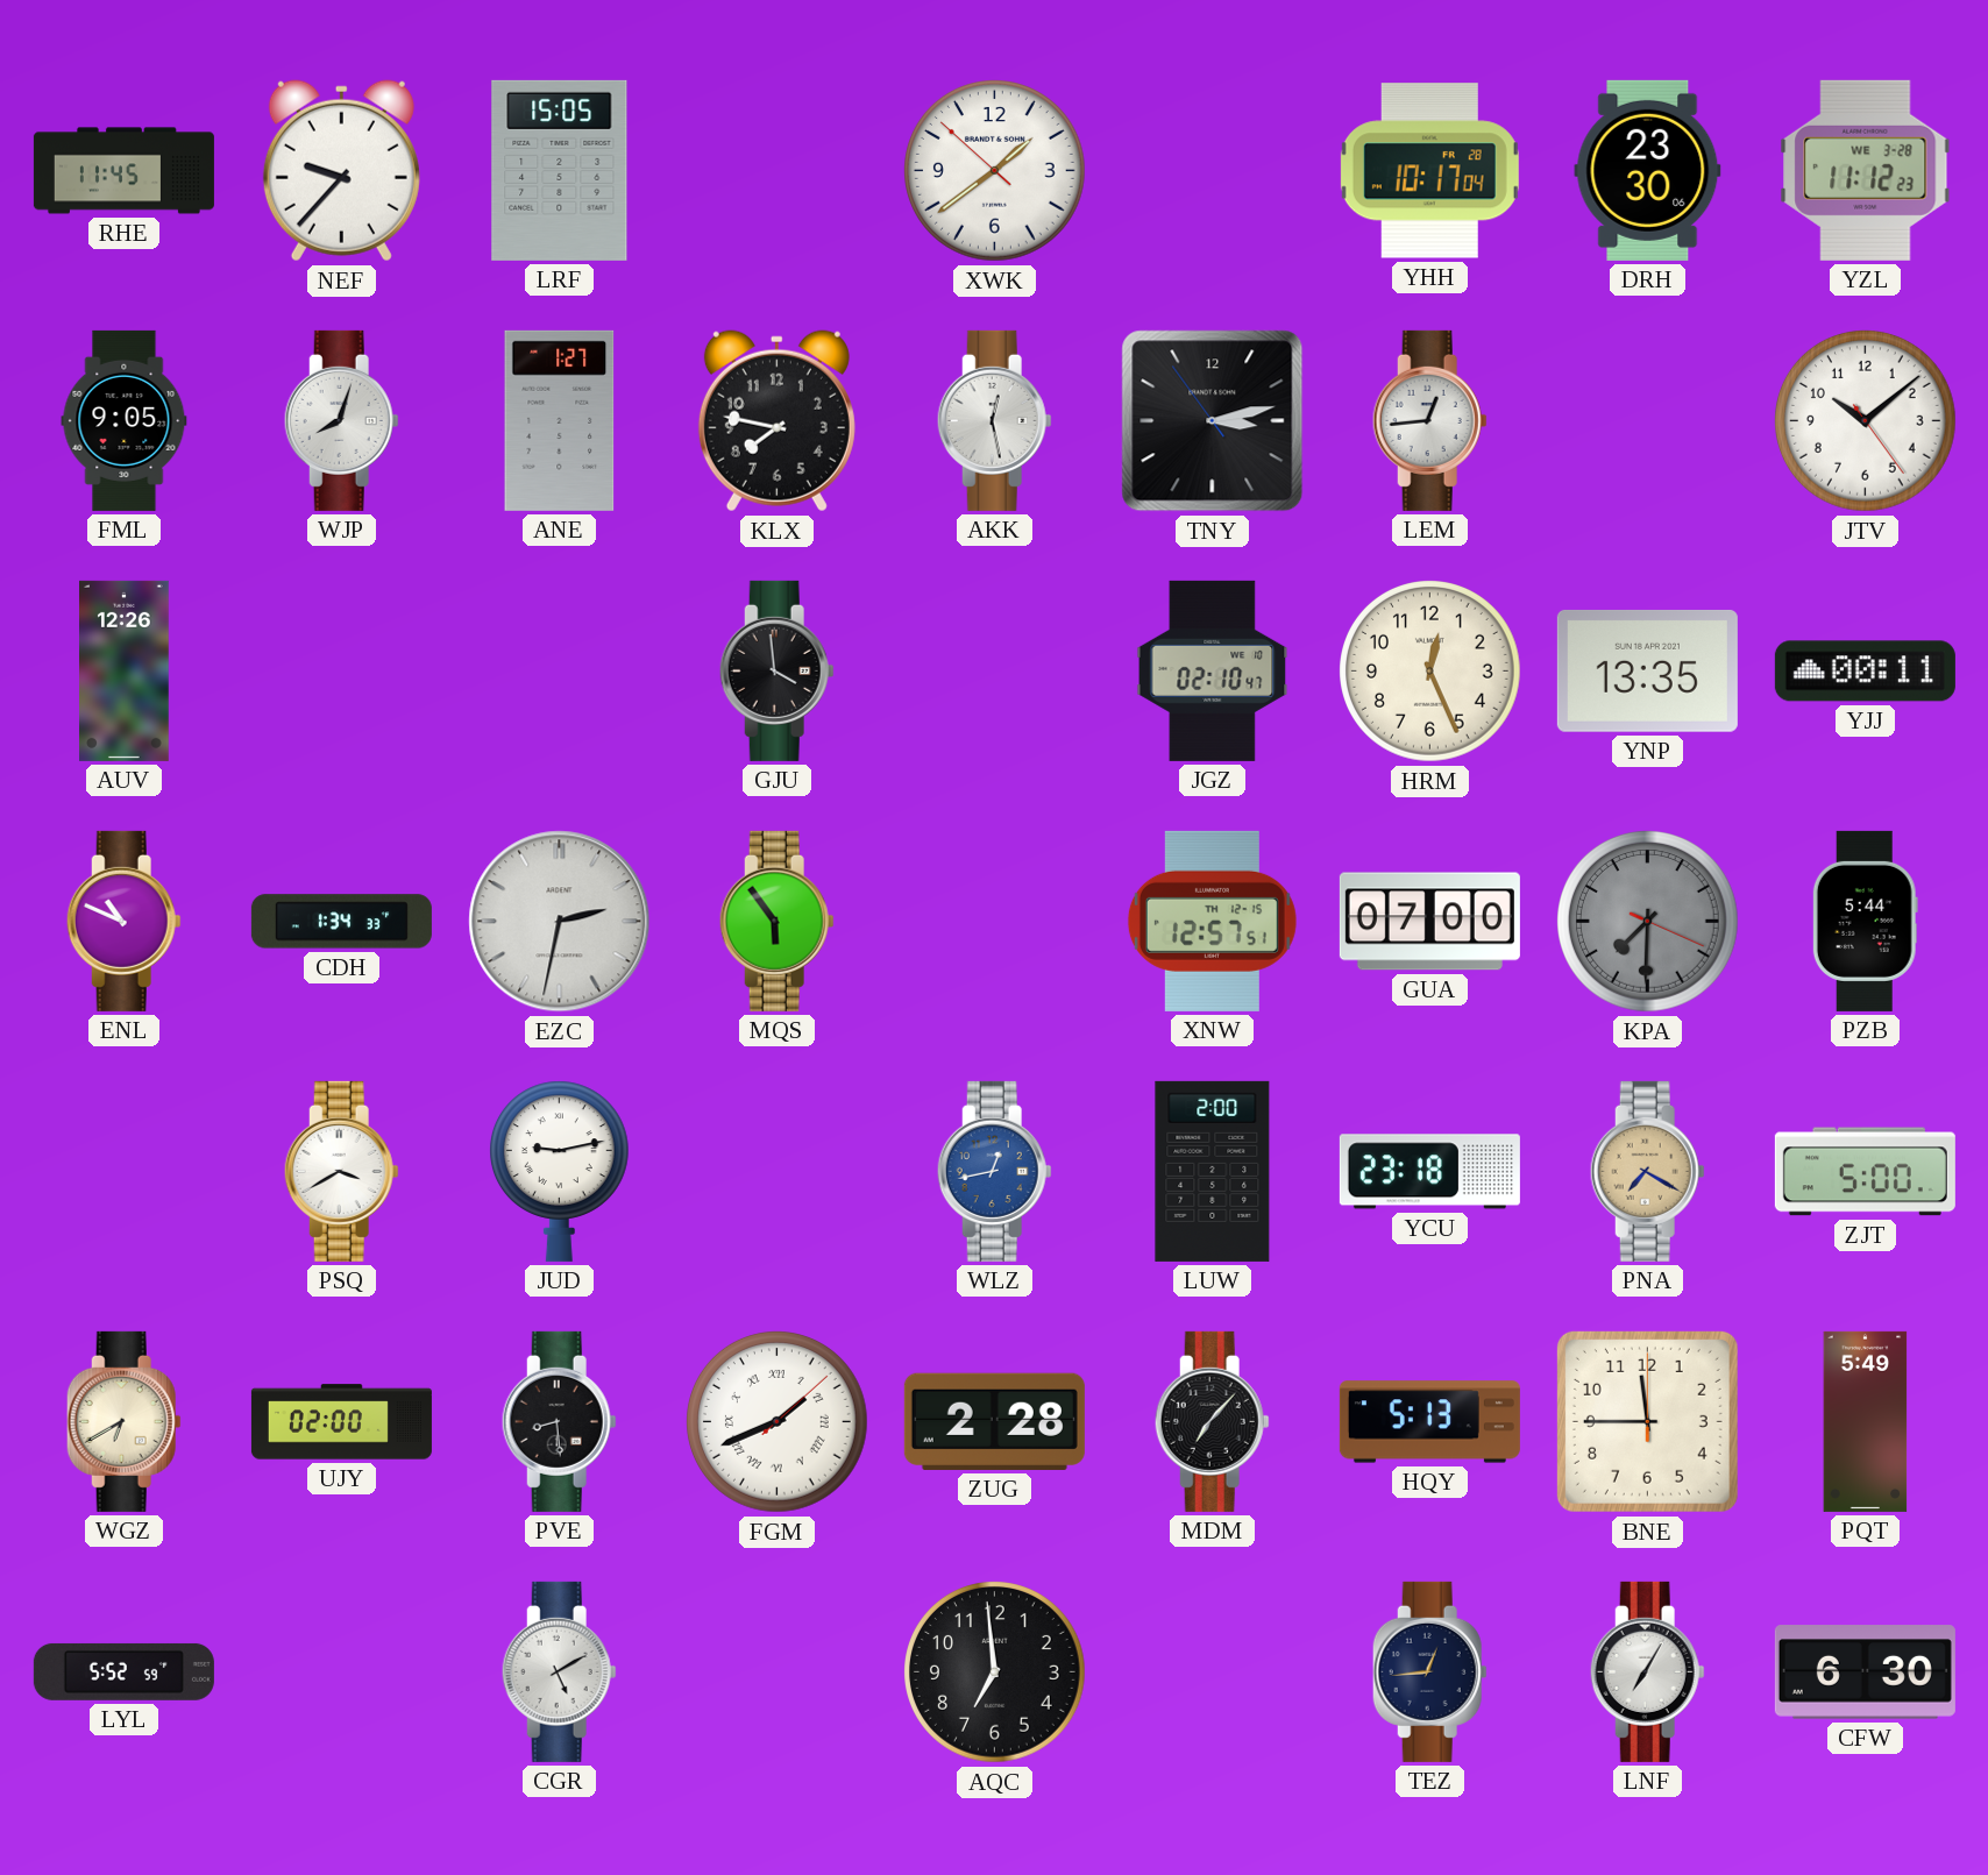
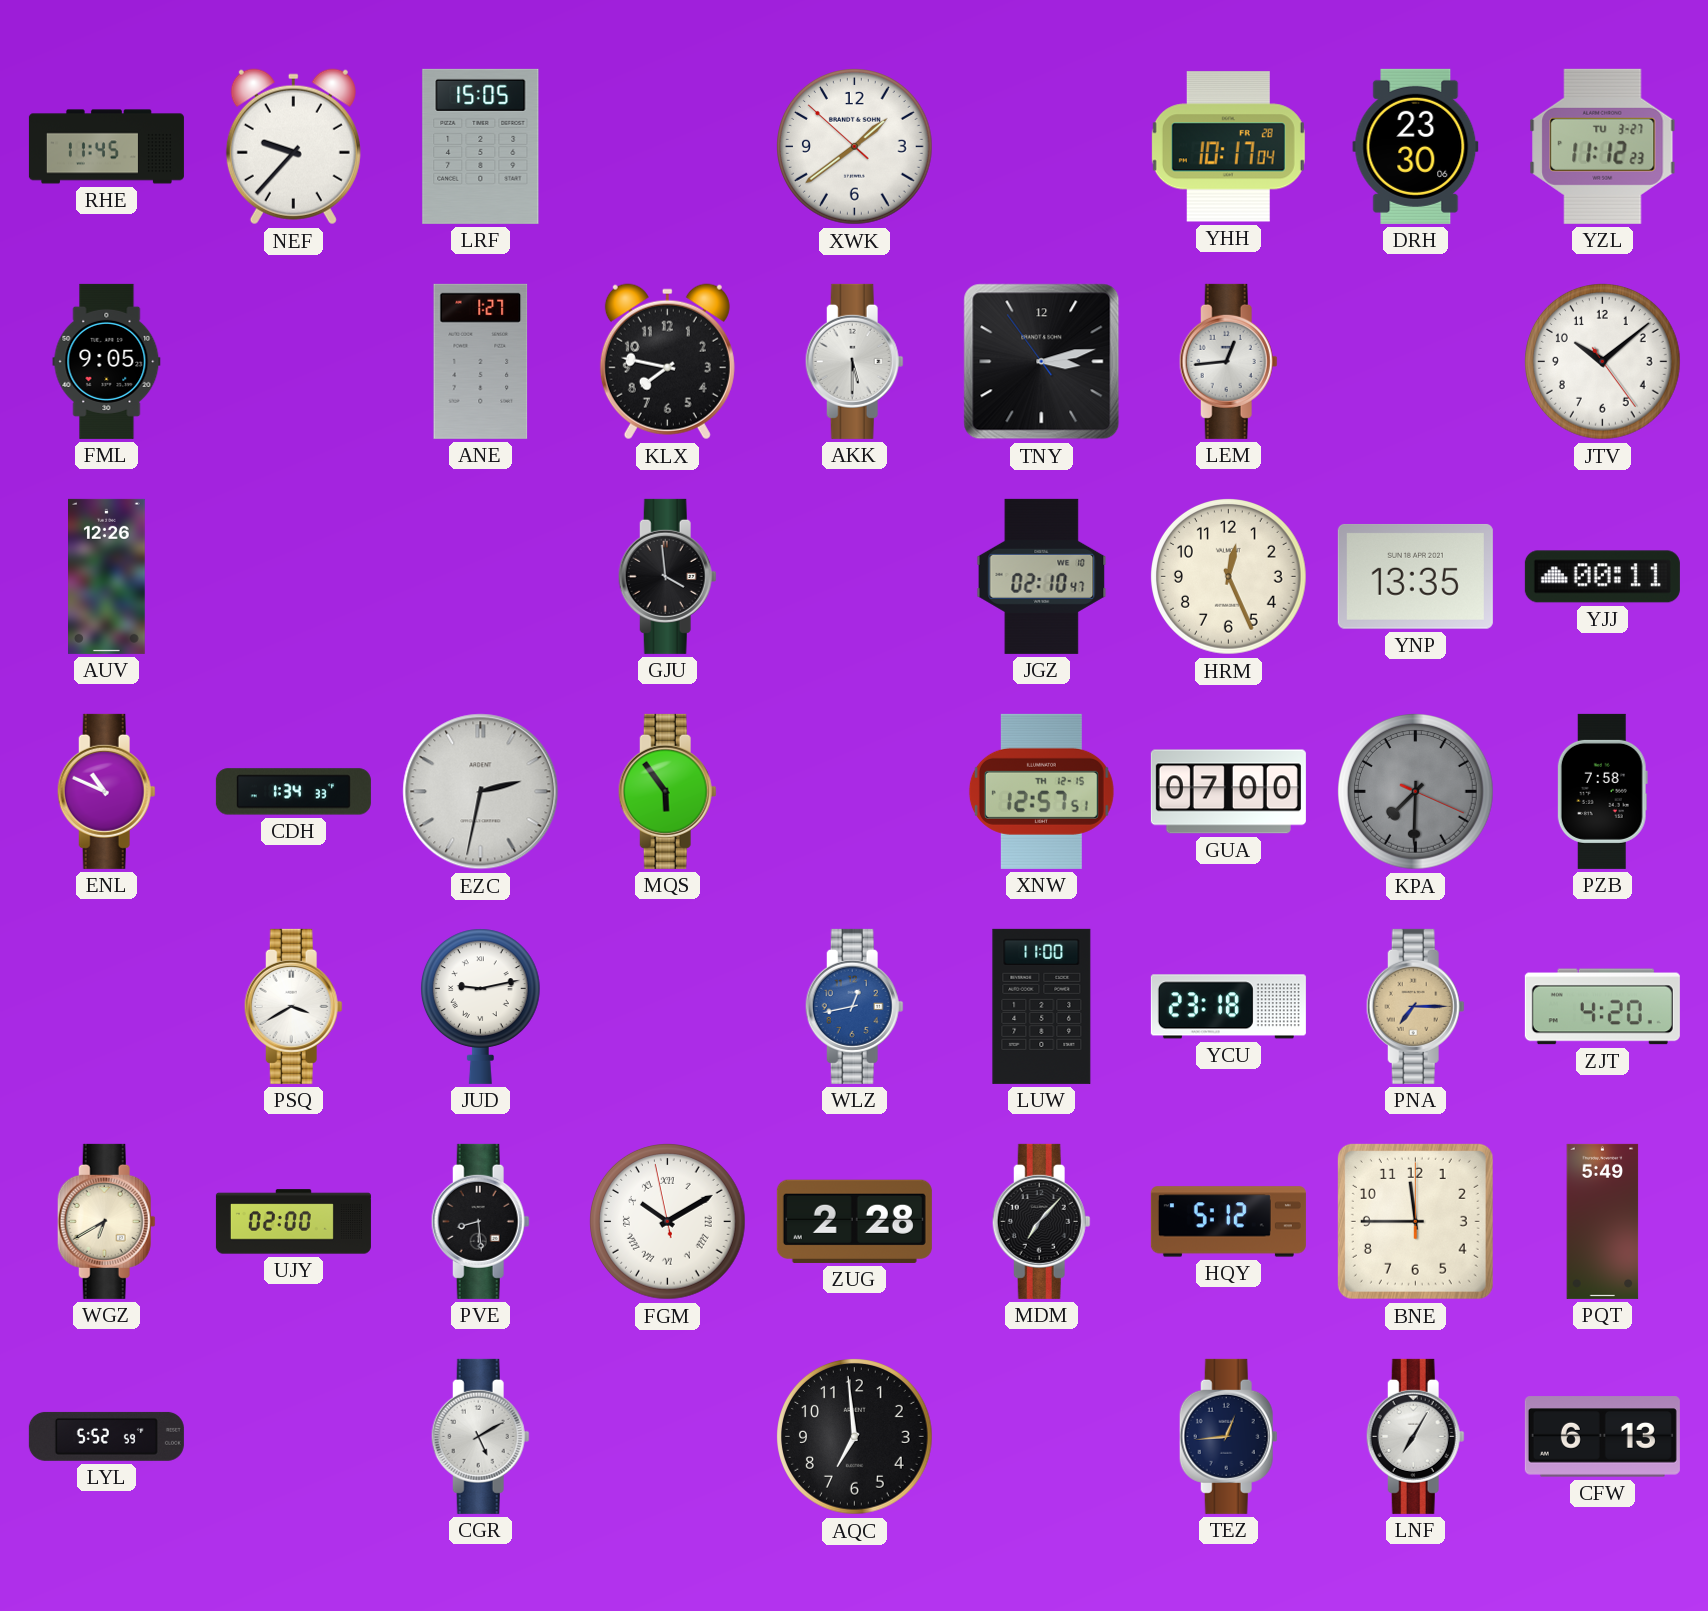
YZL date: WE 3-28 -> TU 3-27
WJP: 8:03 -> none
AKK: 12:28 -> 5:30
PZB: 5:44 -> 7:58
LUW: 2:00 -> 11:00
PNA: 7:20 -> 7:15
ZJT: 5:00 -> 4:20
FGM: 1:41 -> 10:09
HQY: 5:13 -> 5:12
CFW: 6:30 -> 6:13
